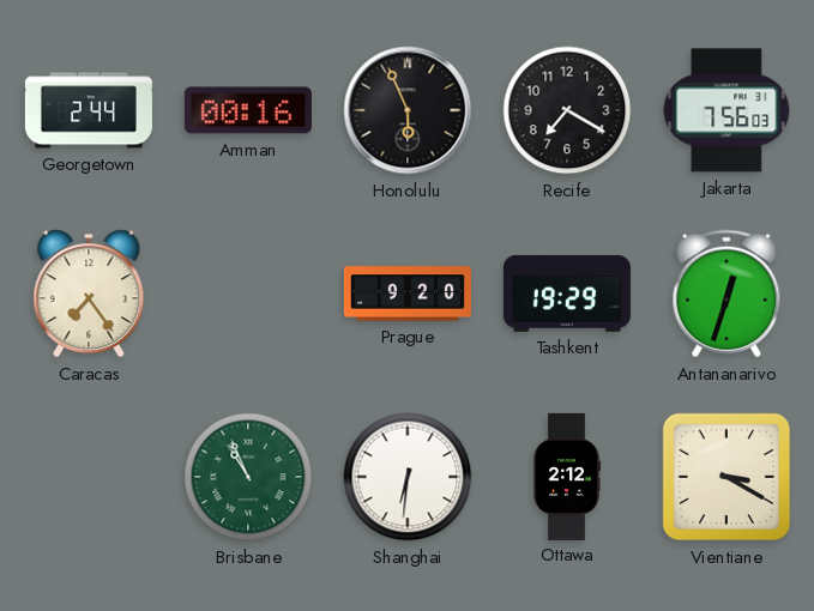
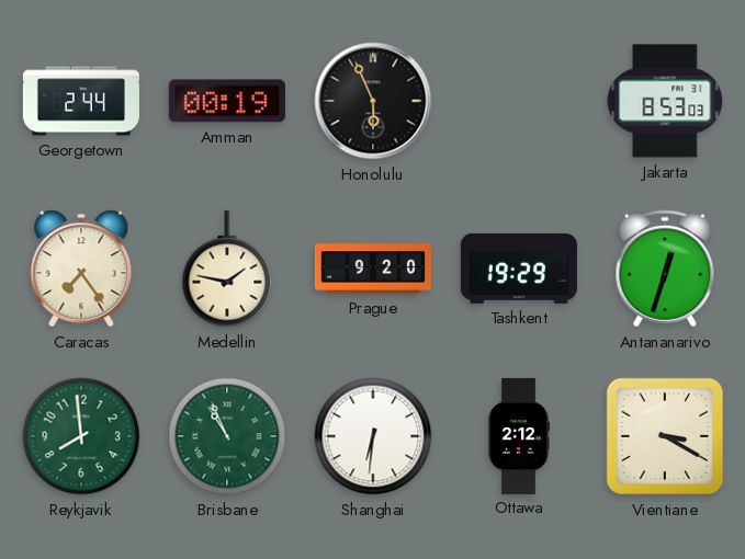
Amman: 00:16 -> 00:19
Recife: 7:20 -> none
Jakarta: 7:56 -> 8:53
Medellin: none -> 1:47
Reykjavik: none -> 7:59
